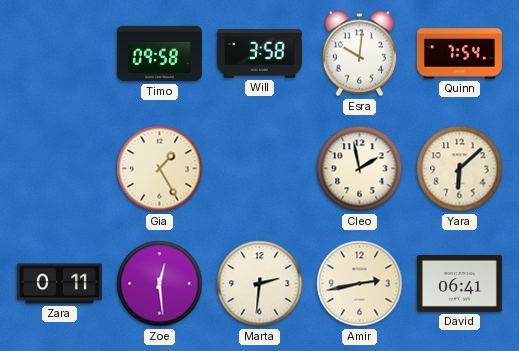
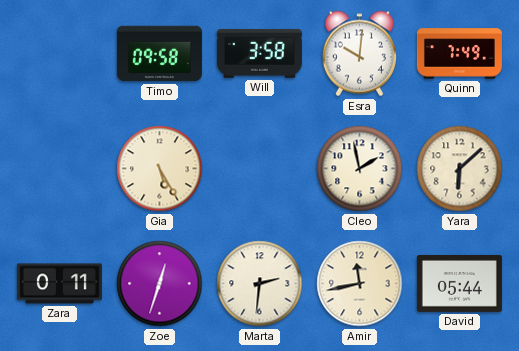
Quinn: 7:54 -> 7:49
Gia: 1:25 -> 5:25
Zoe: 12:29 -> 12:33
Amir: 2:43 -> 11:43
David: 06:41 -> 05:44
